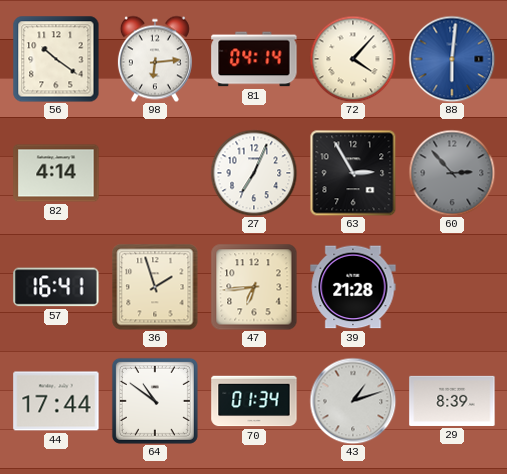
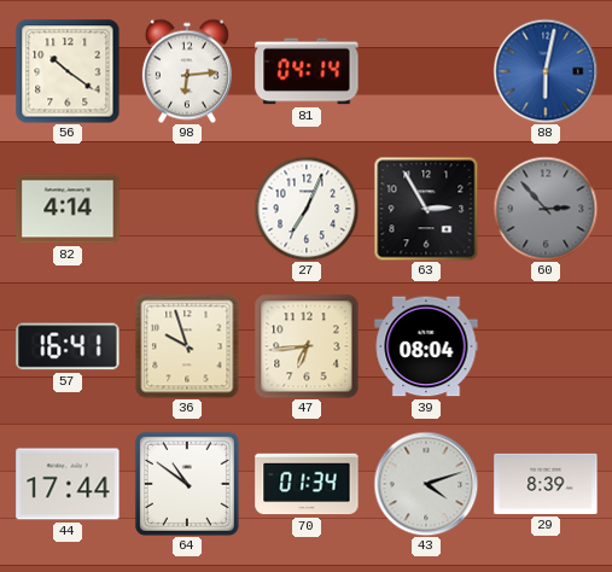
72: 4:07 -> none
88: 6:01 -> 6:02
36: 1:57 -> 9:57
39: 21:28 -> 08:04
43: 1:12 -> 4:12
